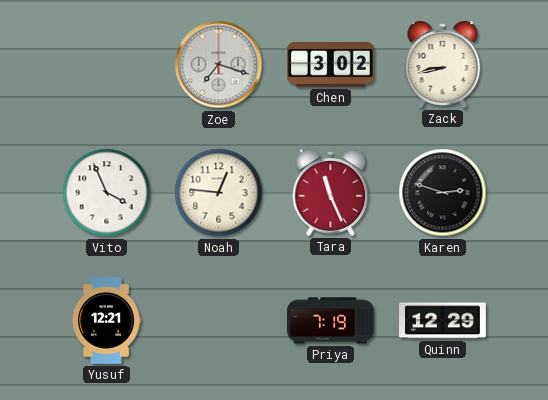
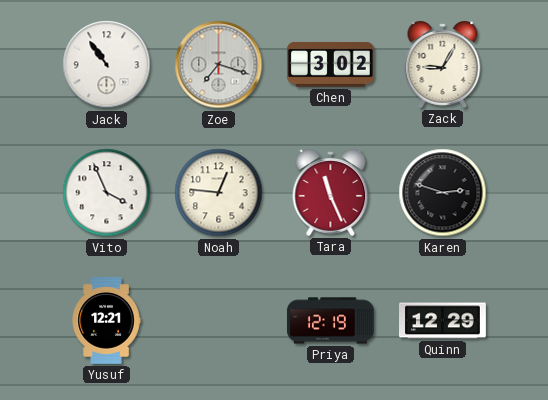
Jack: none -> 10:54
Zack: 8:43 -> 9:05
Priya: 7:19 -> 12:19
